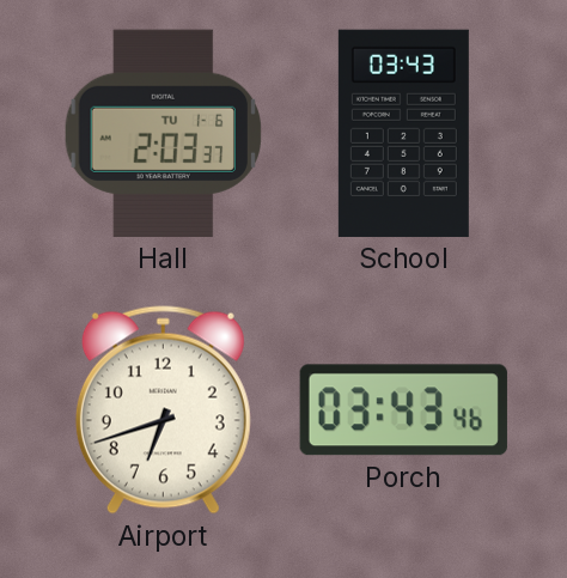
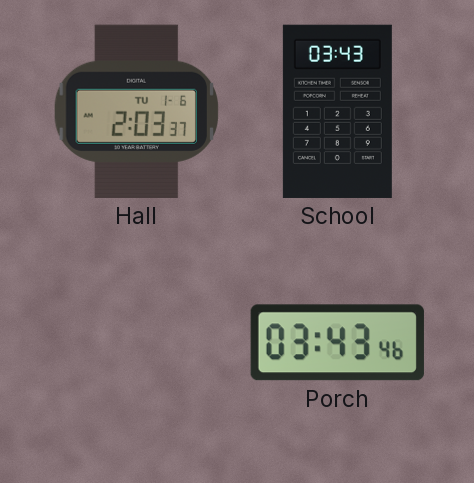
Airport: 6:42 -> none
